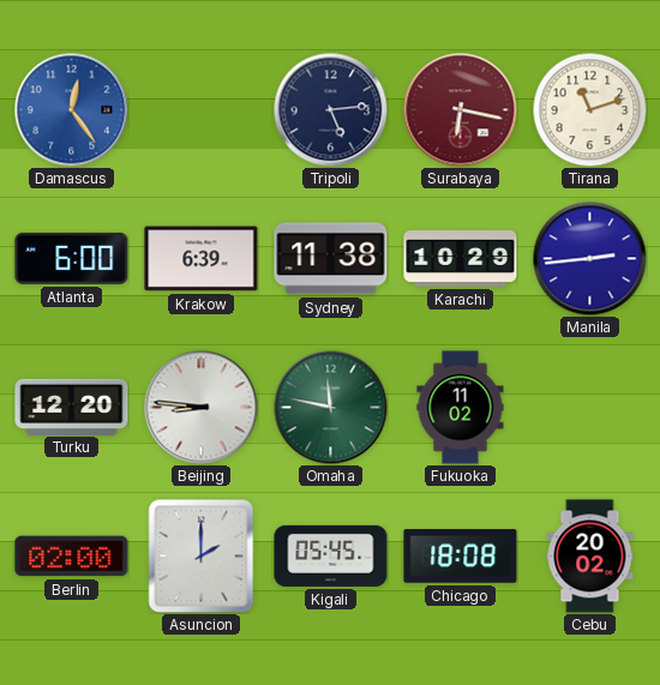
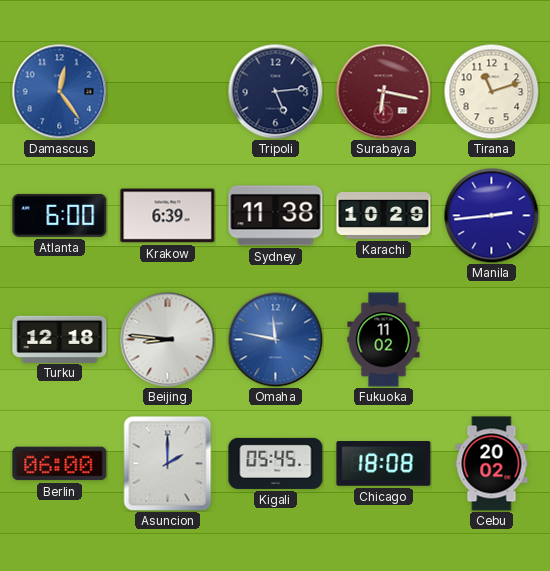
Turku: 12:20 -> 12:18
Omaha dial: green -> blue
Berlin: 02:00 -> 06:00
